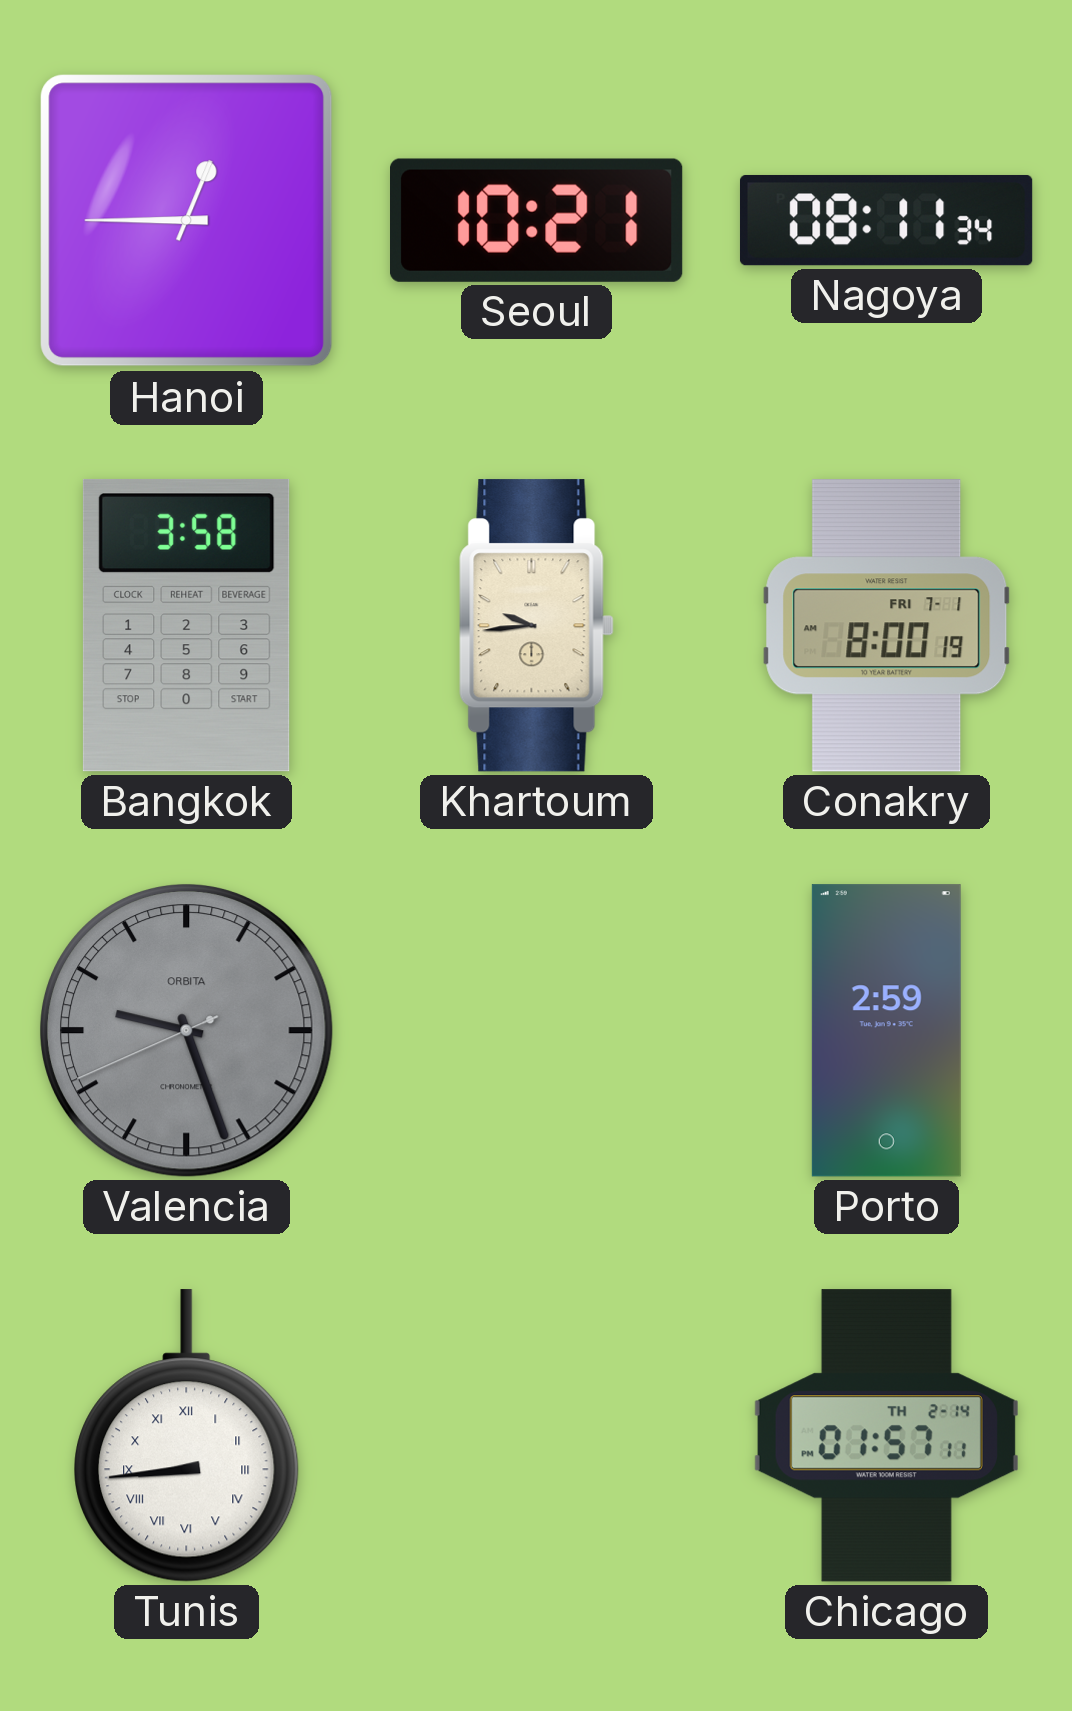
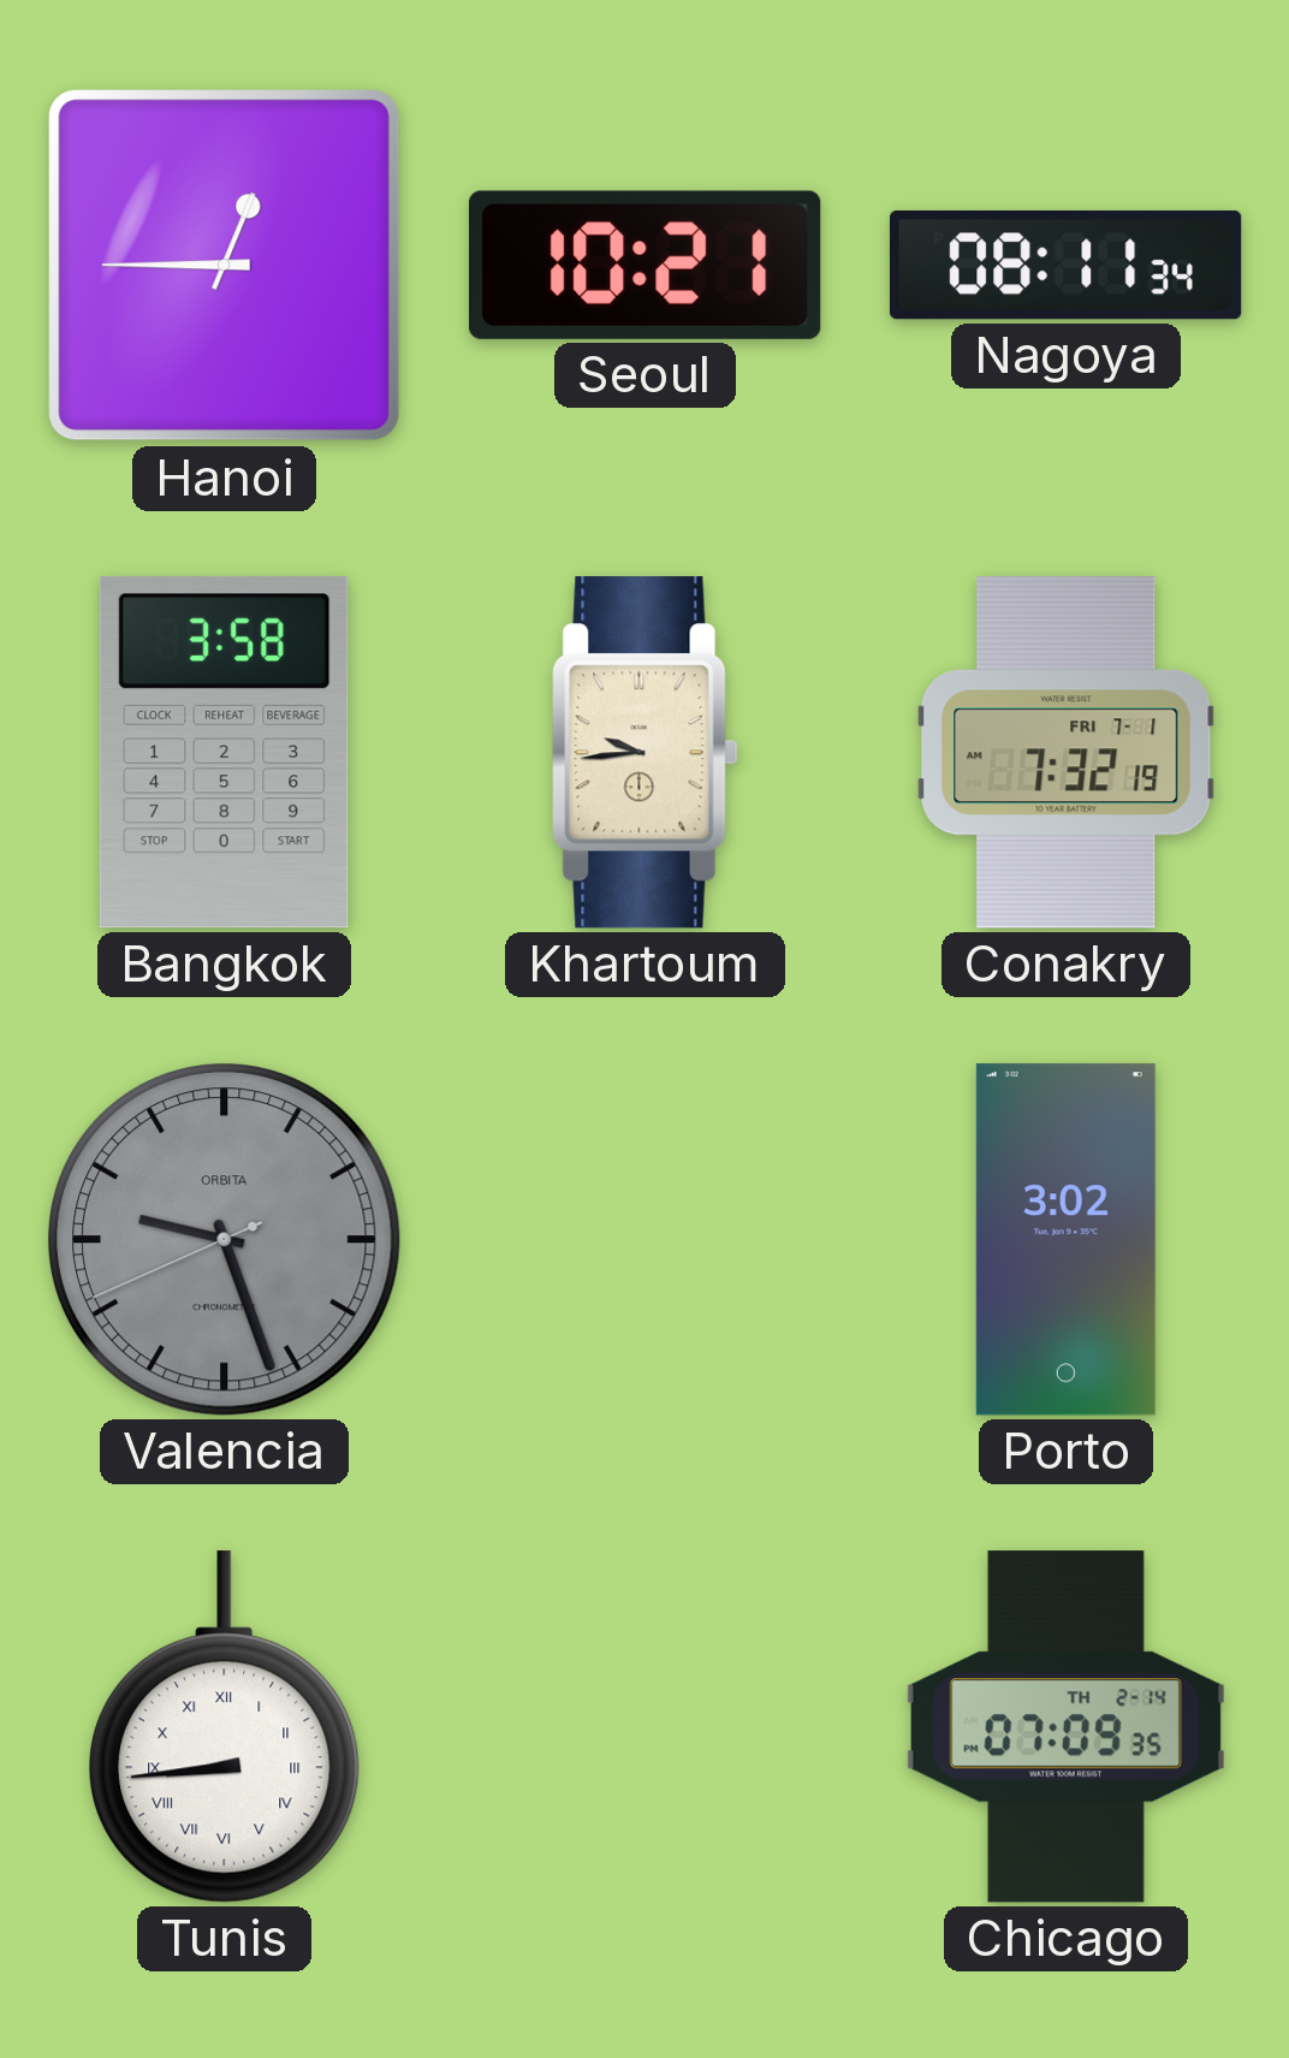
Conakry: 8:00 -> 7:32
Porto: 2:59 -> 3:02
Chicago: 01:57 -> 07:09
